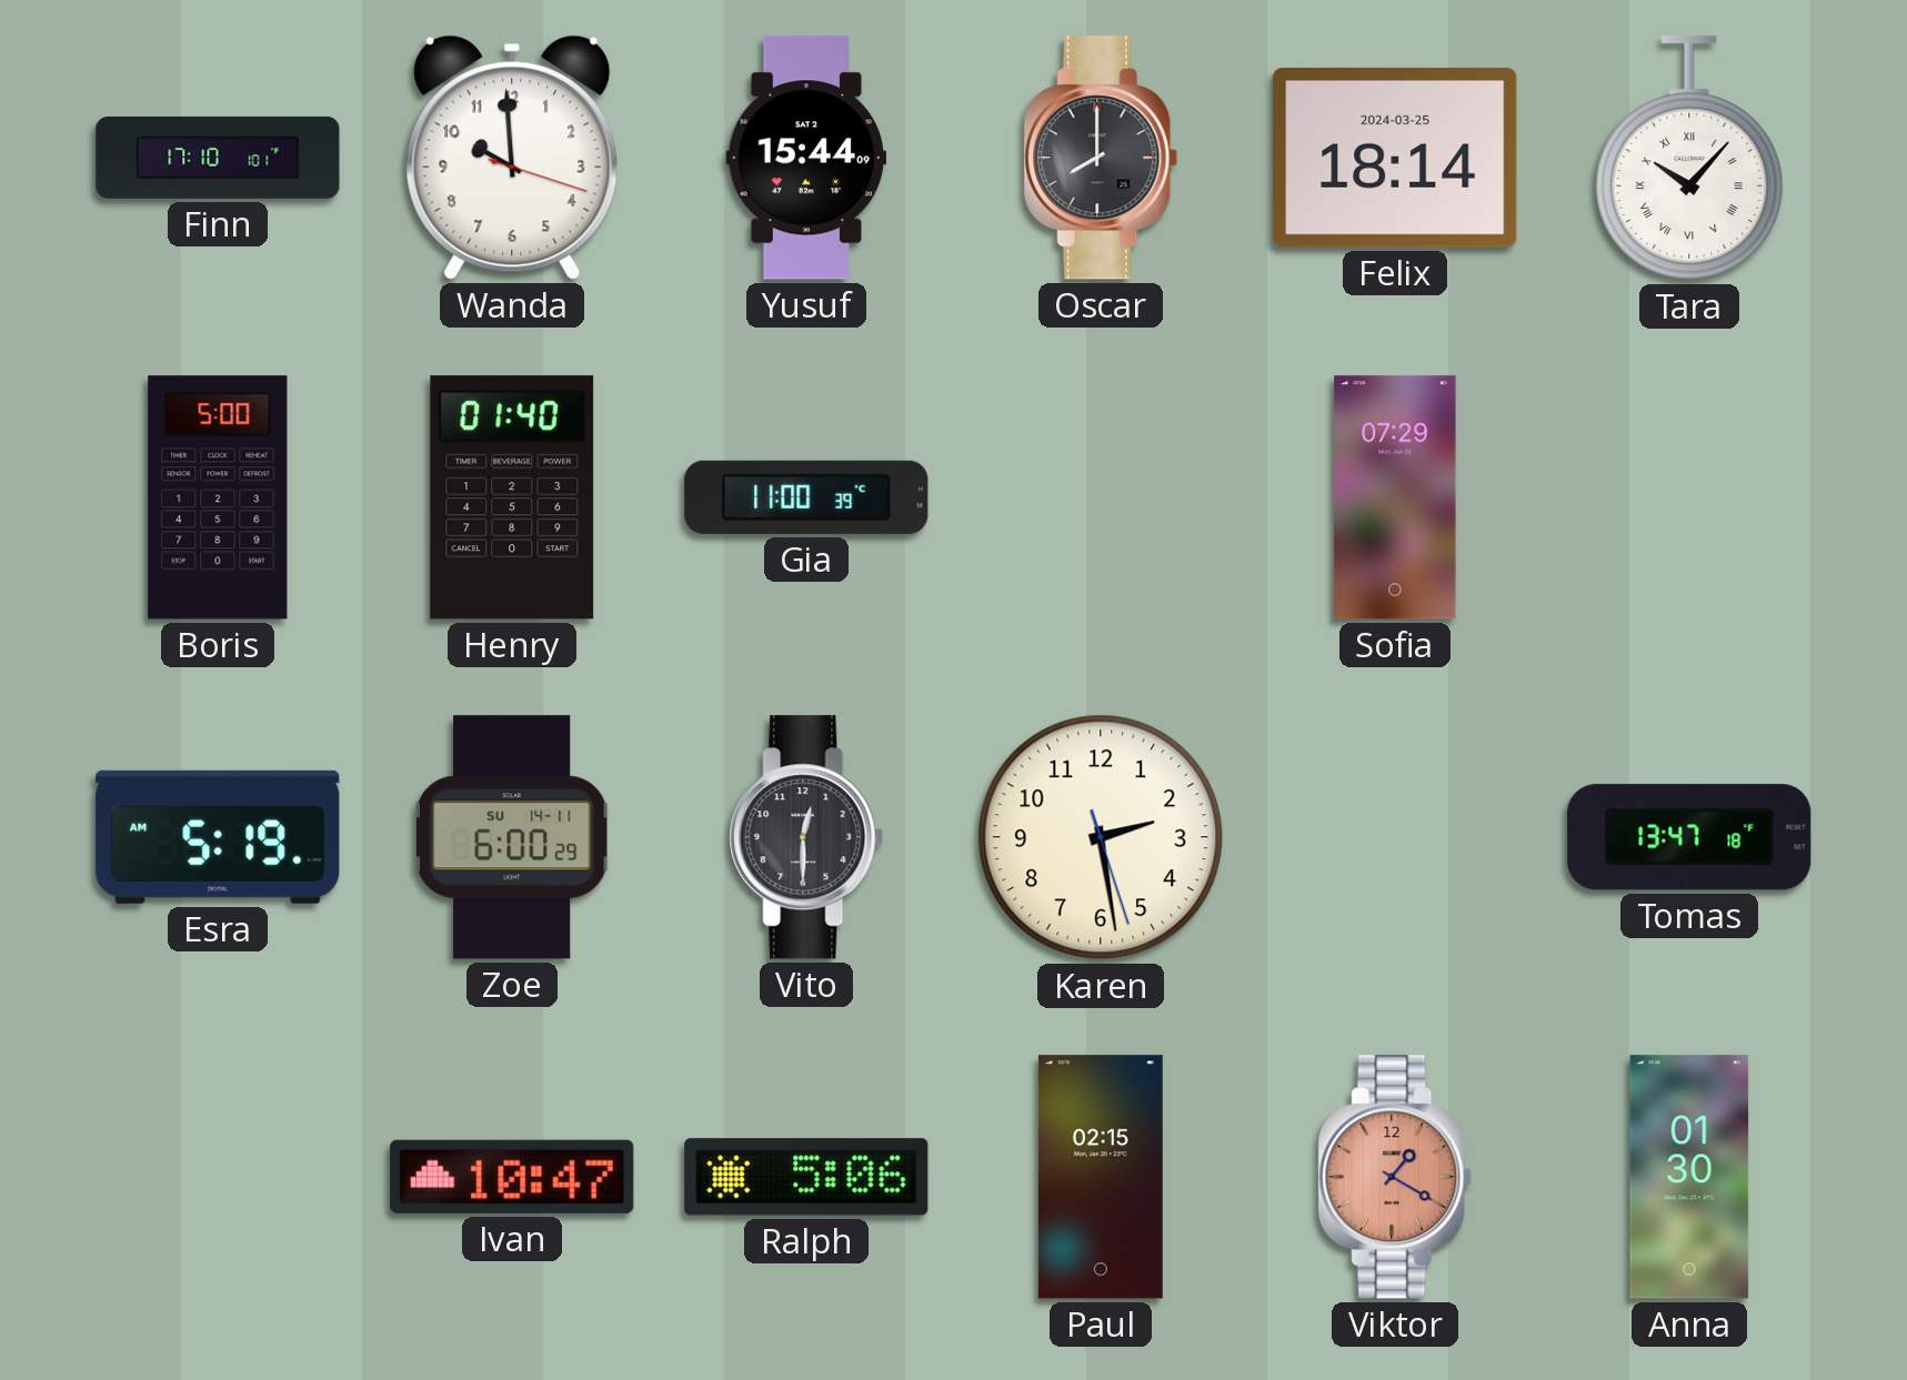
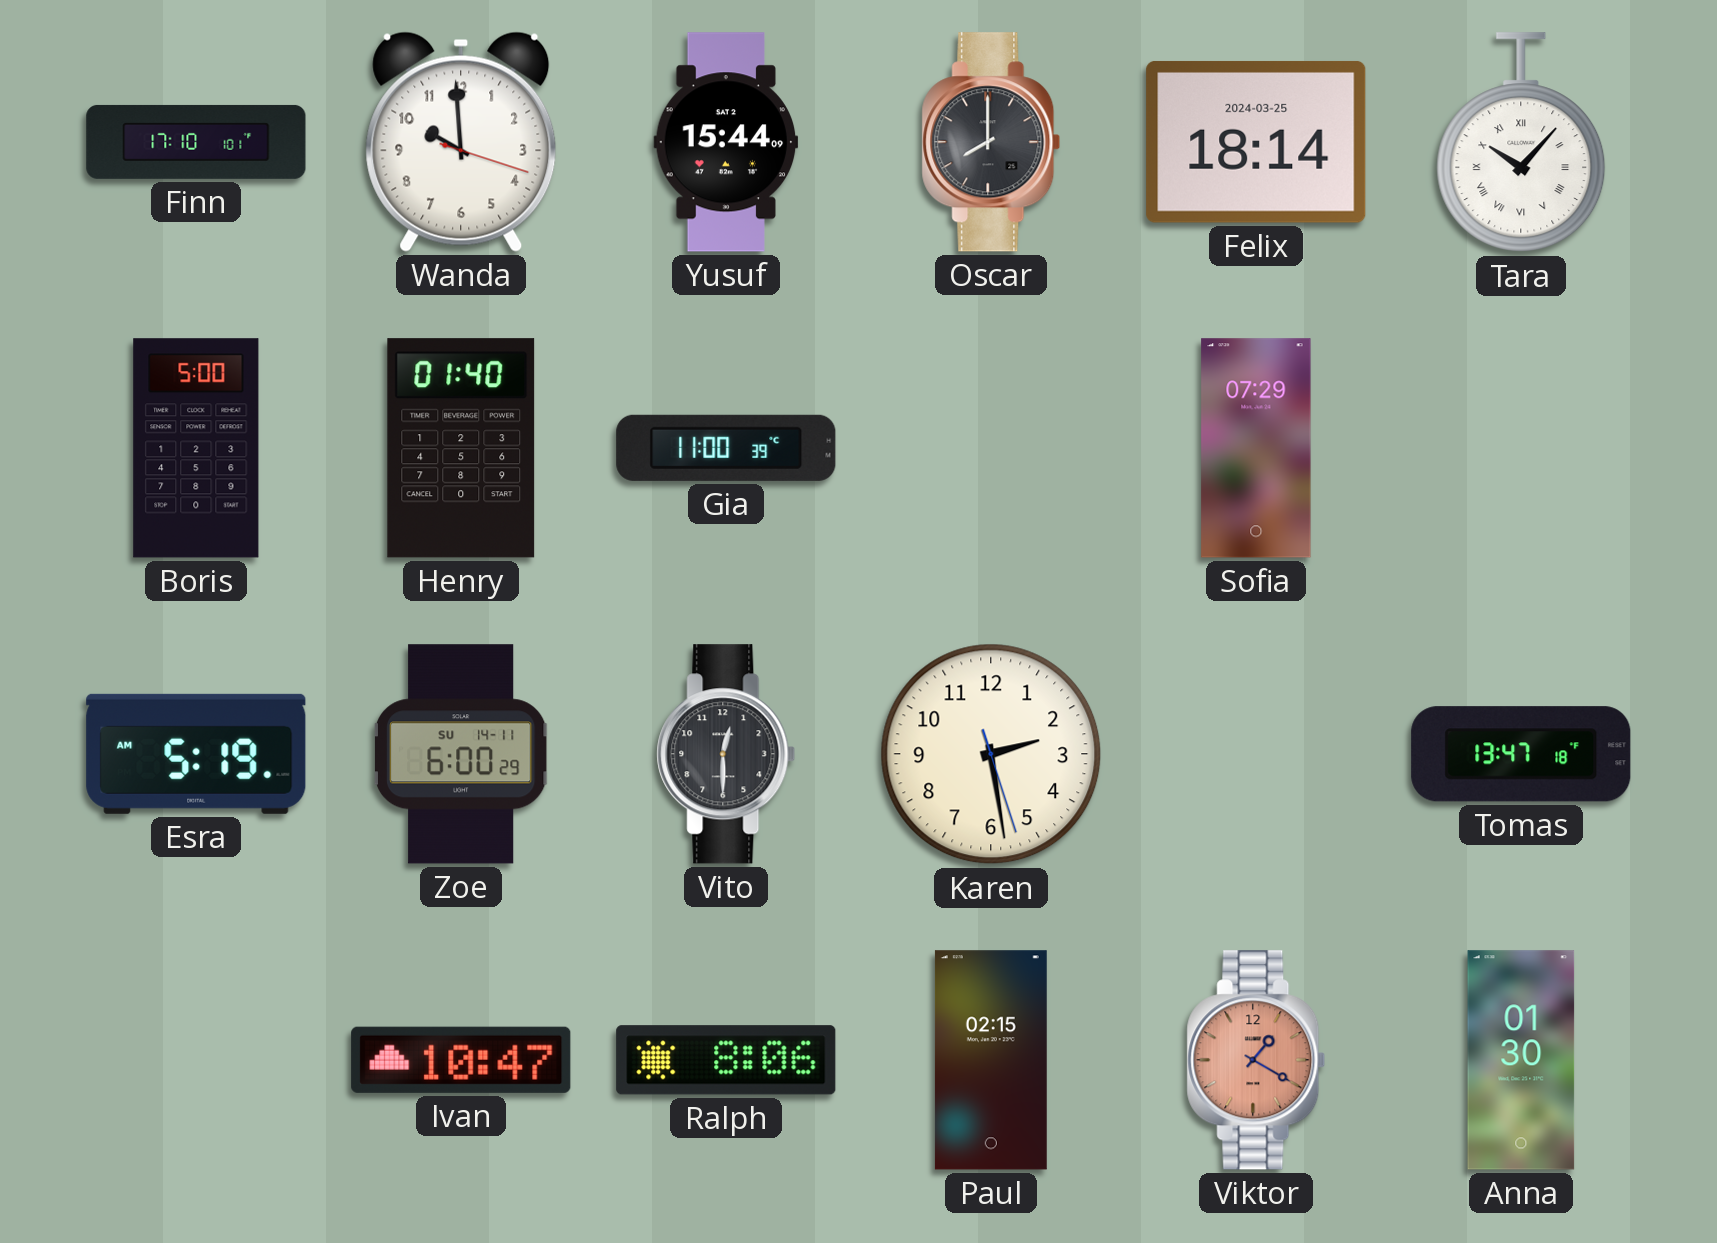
Ralph: 5:06 -> 8:06
